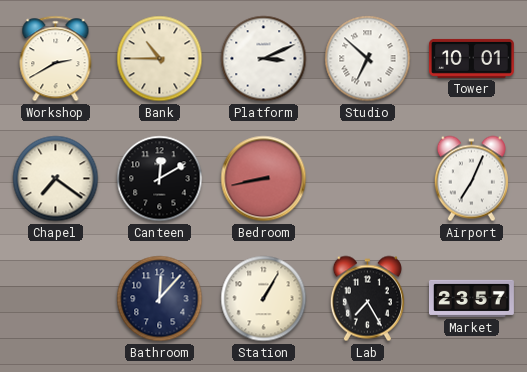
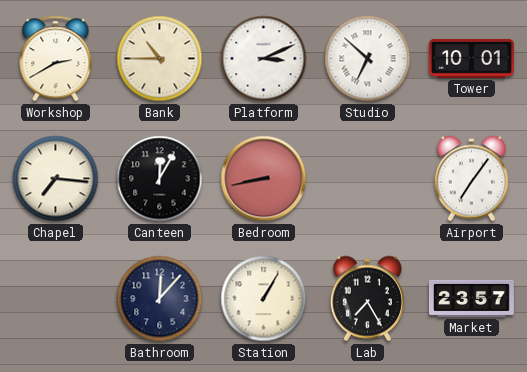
Chapel: 7:21 -> 7:16
Canteen: 12:10 -> 12:05
Airport: 7:04 -> 7:06
